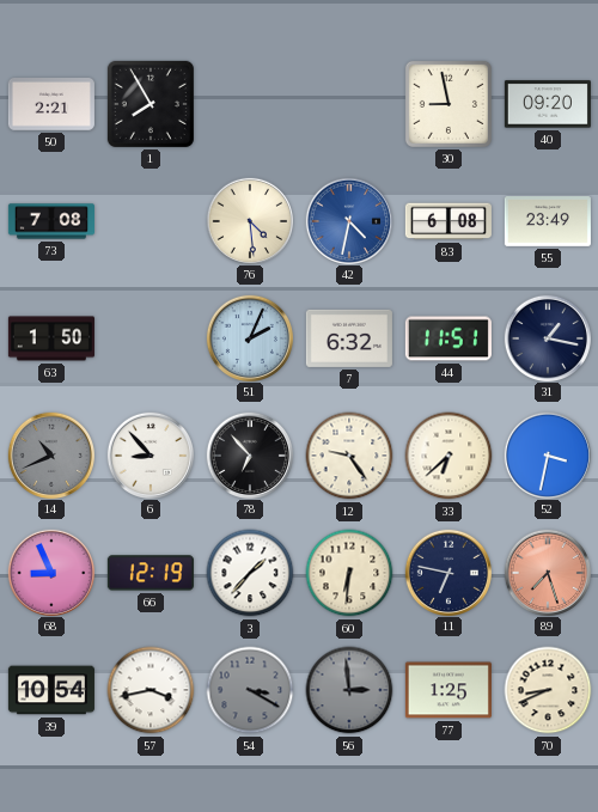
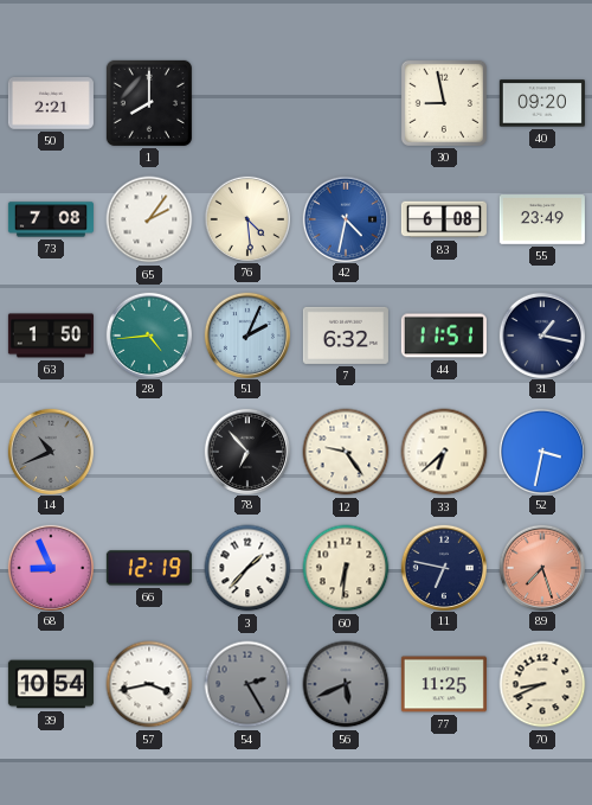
1: 7:55 -> 8:00
65: none -> 2:06
28: none -> 4:44
6: 8:53 -> none
54: 3:20 -> 2:25
56: 2:59 -> 5:41
77: 1:25 -> 11:25
